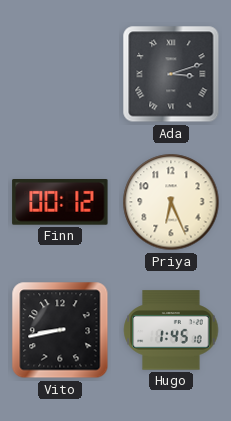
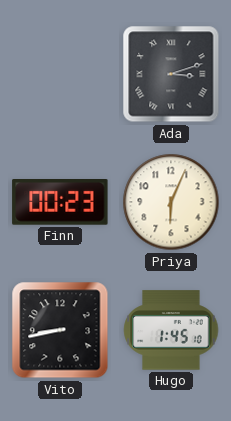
Finn: 00:12 -> 00:23
Priya: 6:26 -> 6:04
